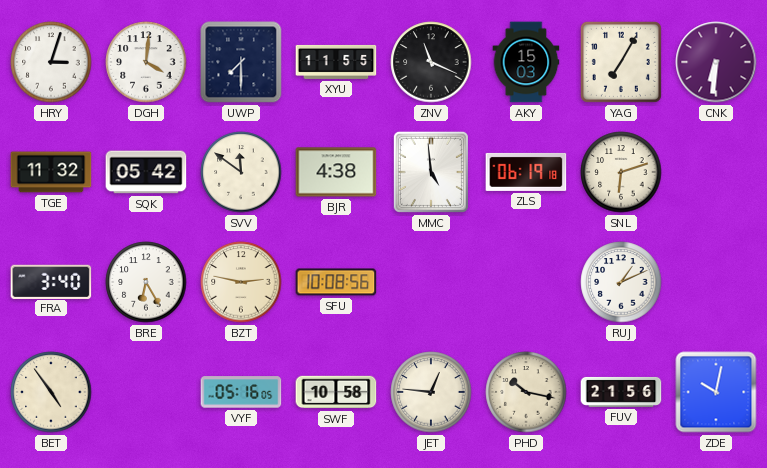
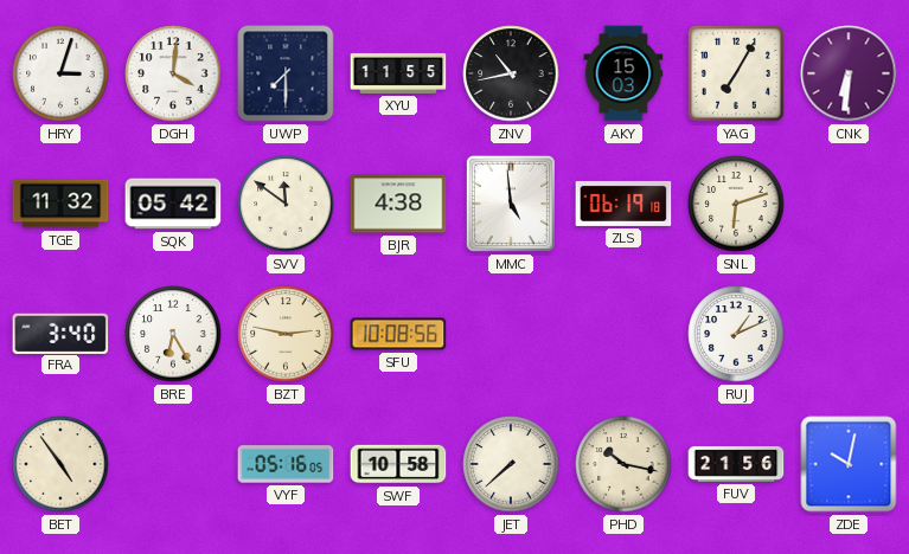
ZNV: 11:19 -> 10:43
JET: 12:46 -> 7:38
